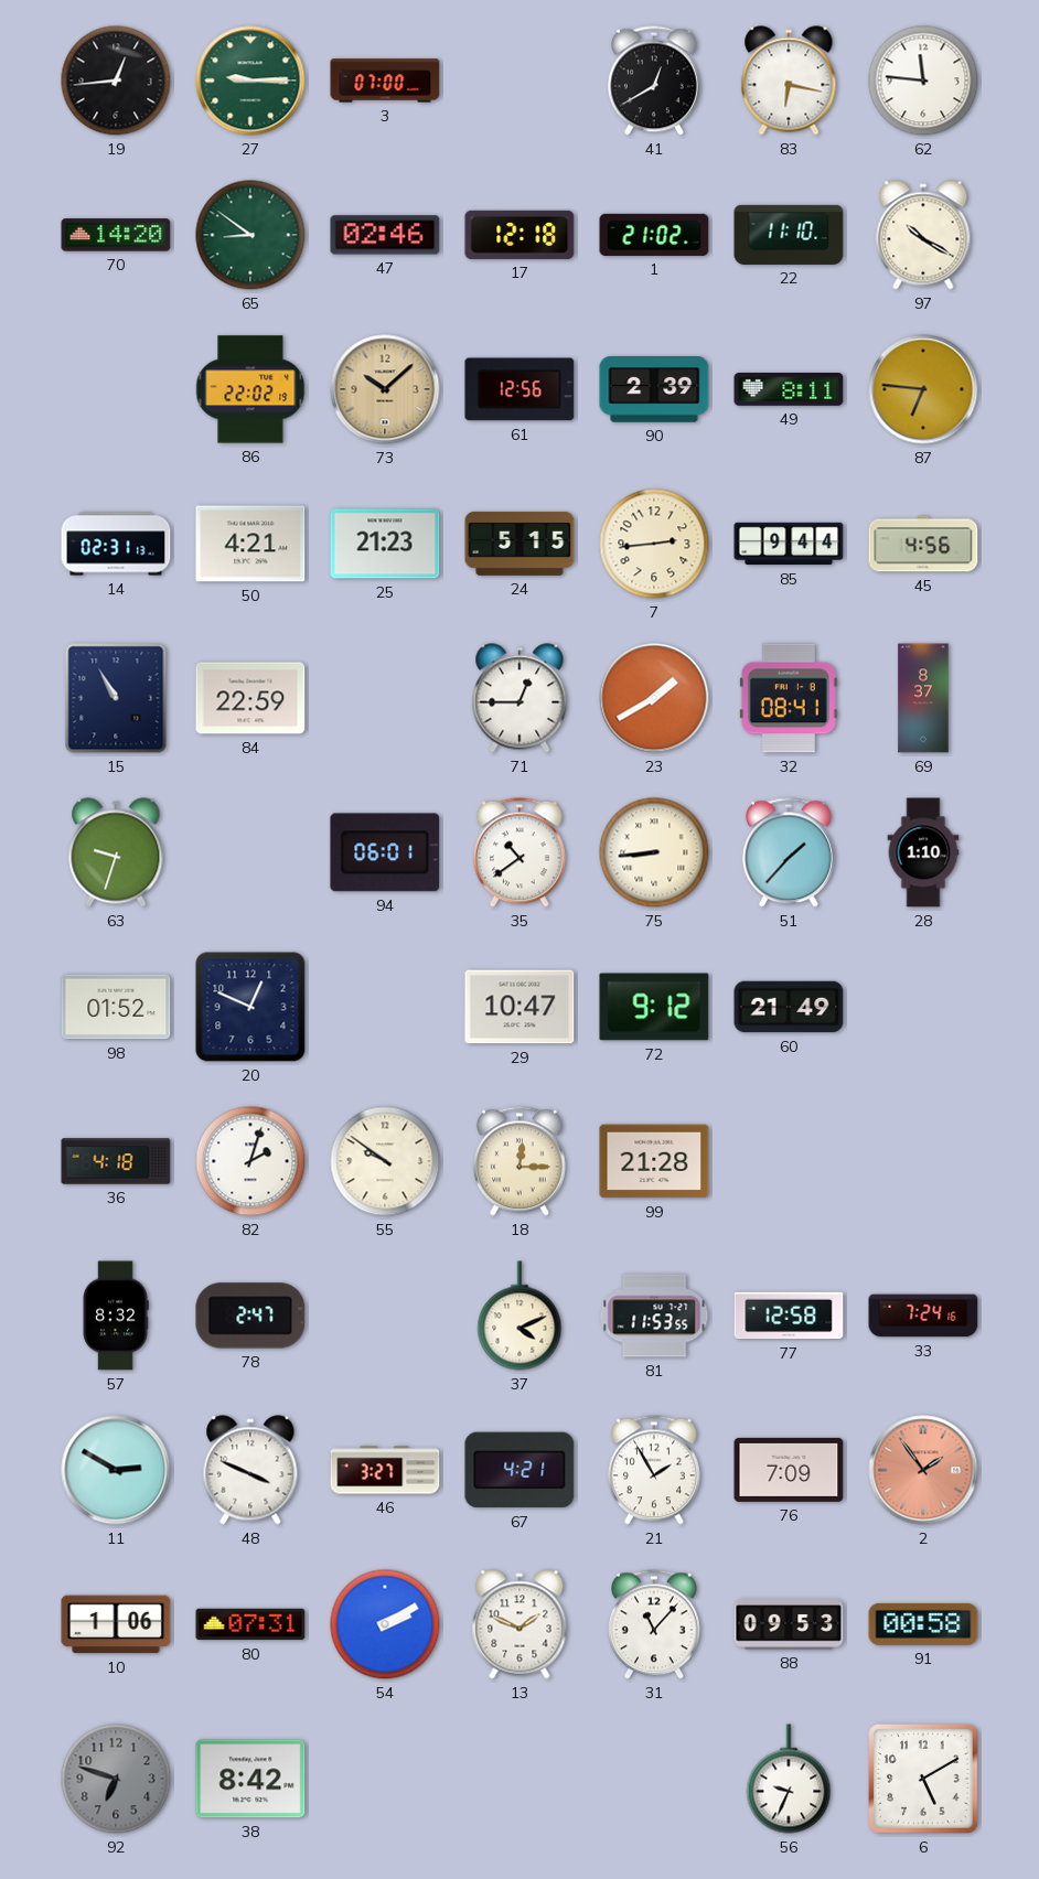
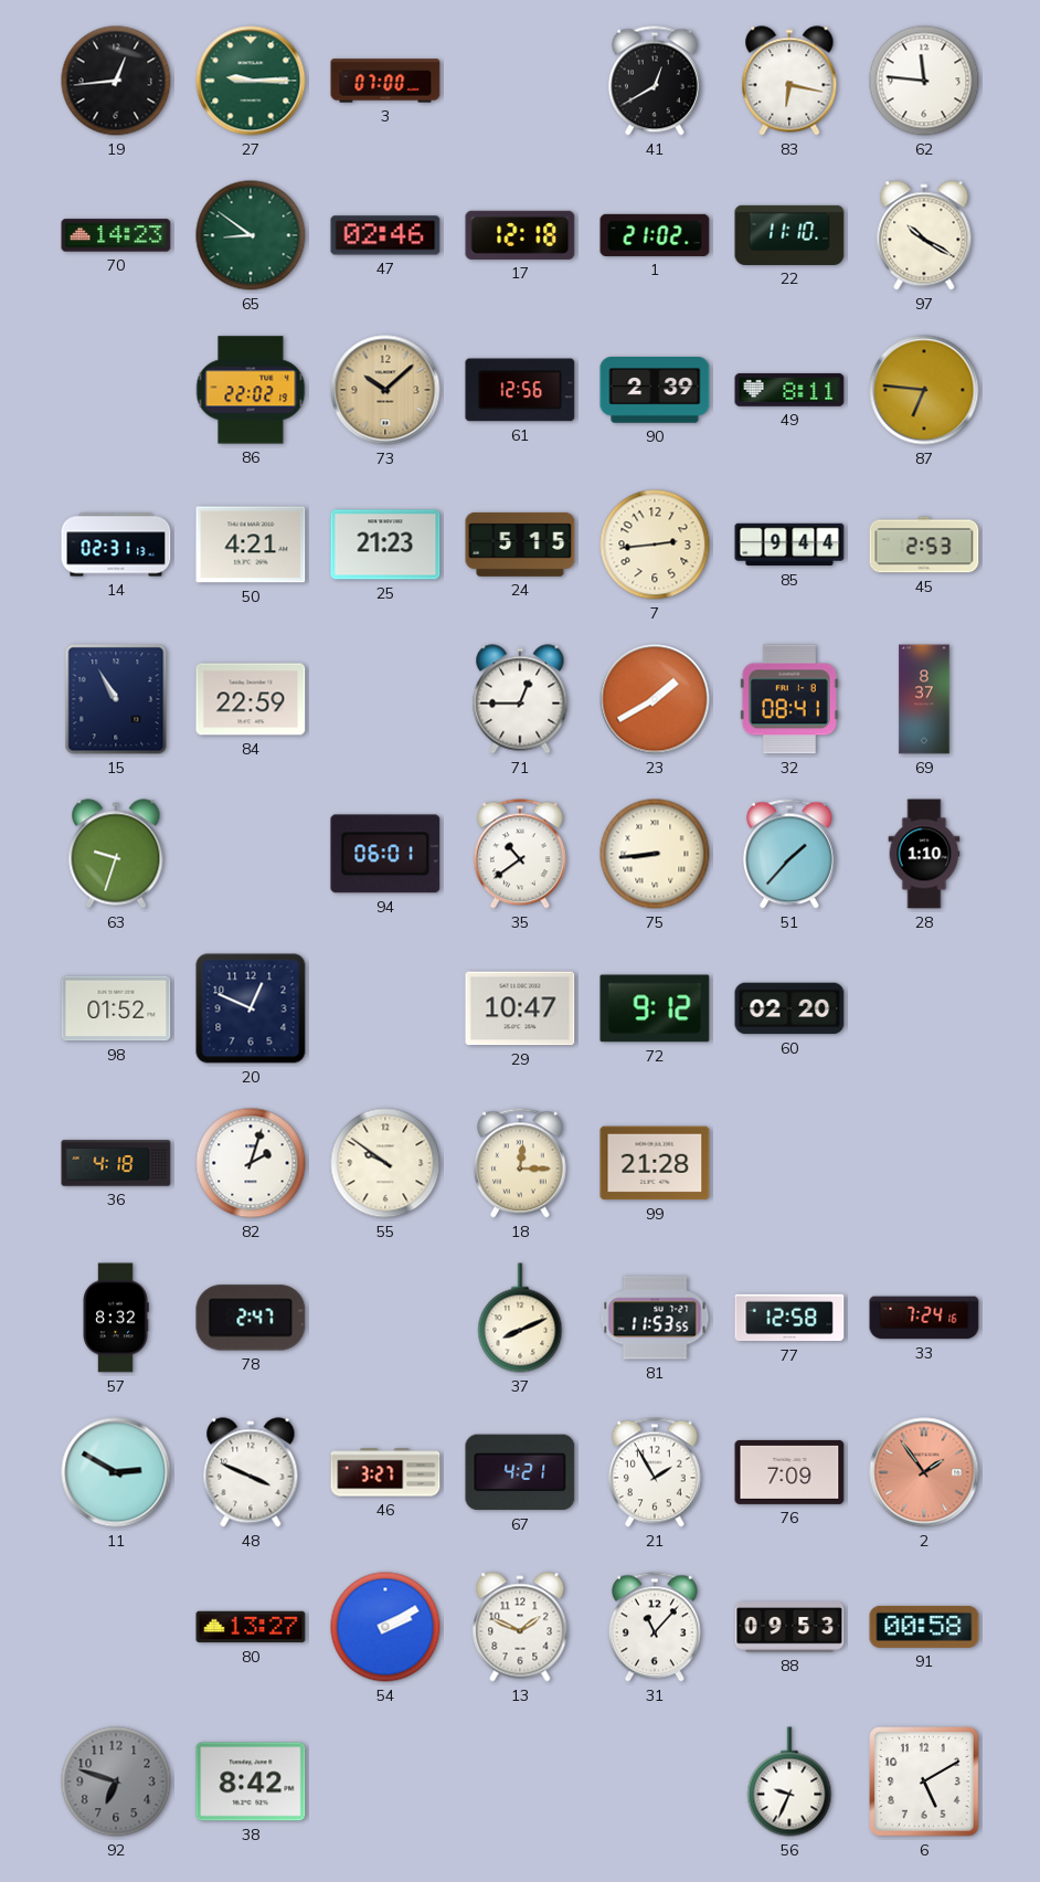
70: 14:20 -> 14:23
45: 4:56 -> 2:53
60: 21:49 -> 02:20
37: 4:11 -> 8:11
10: 1:06 -> none
80: 07:31 -> 13:27
